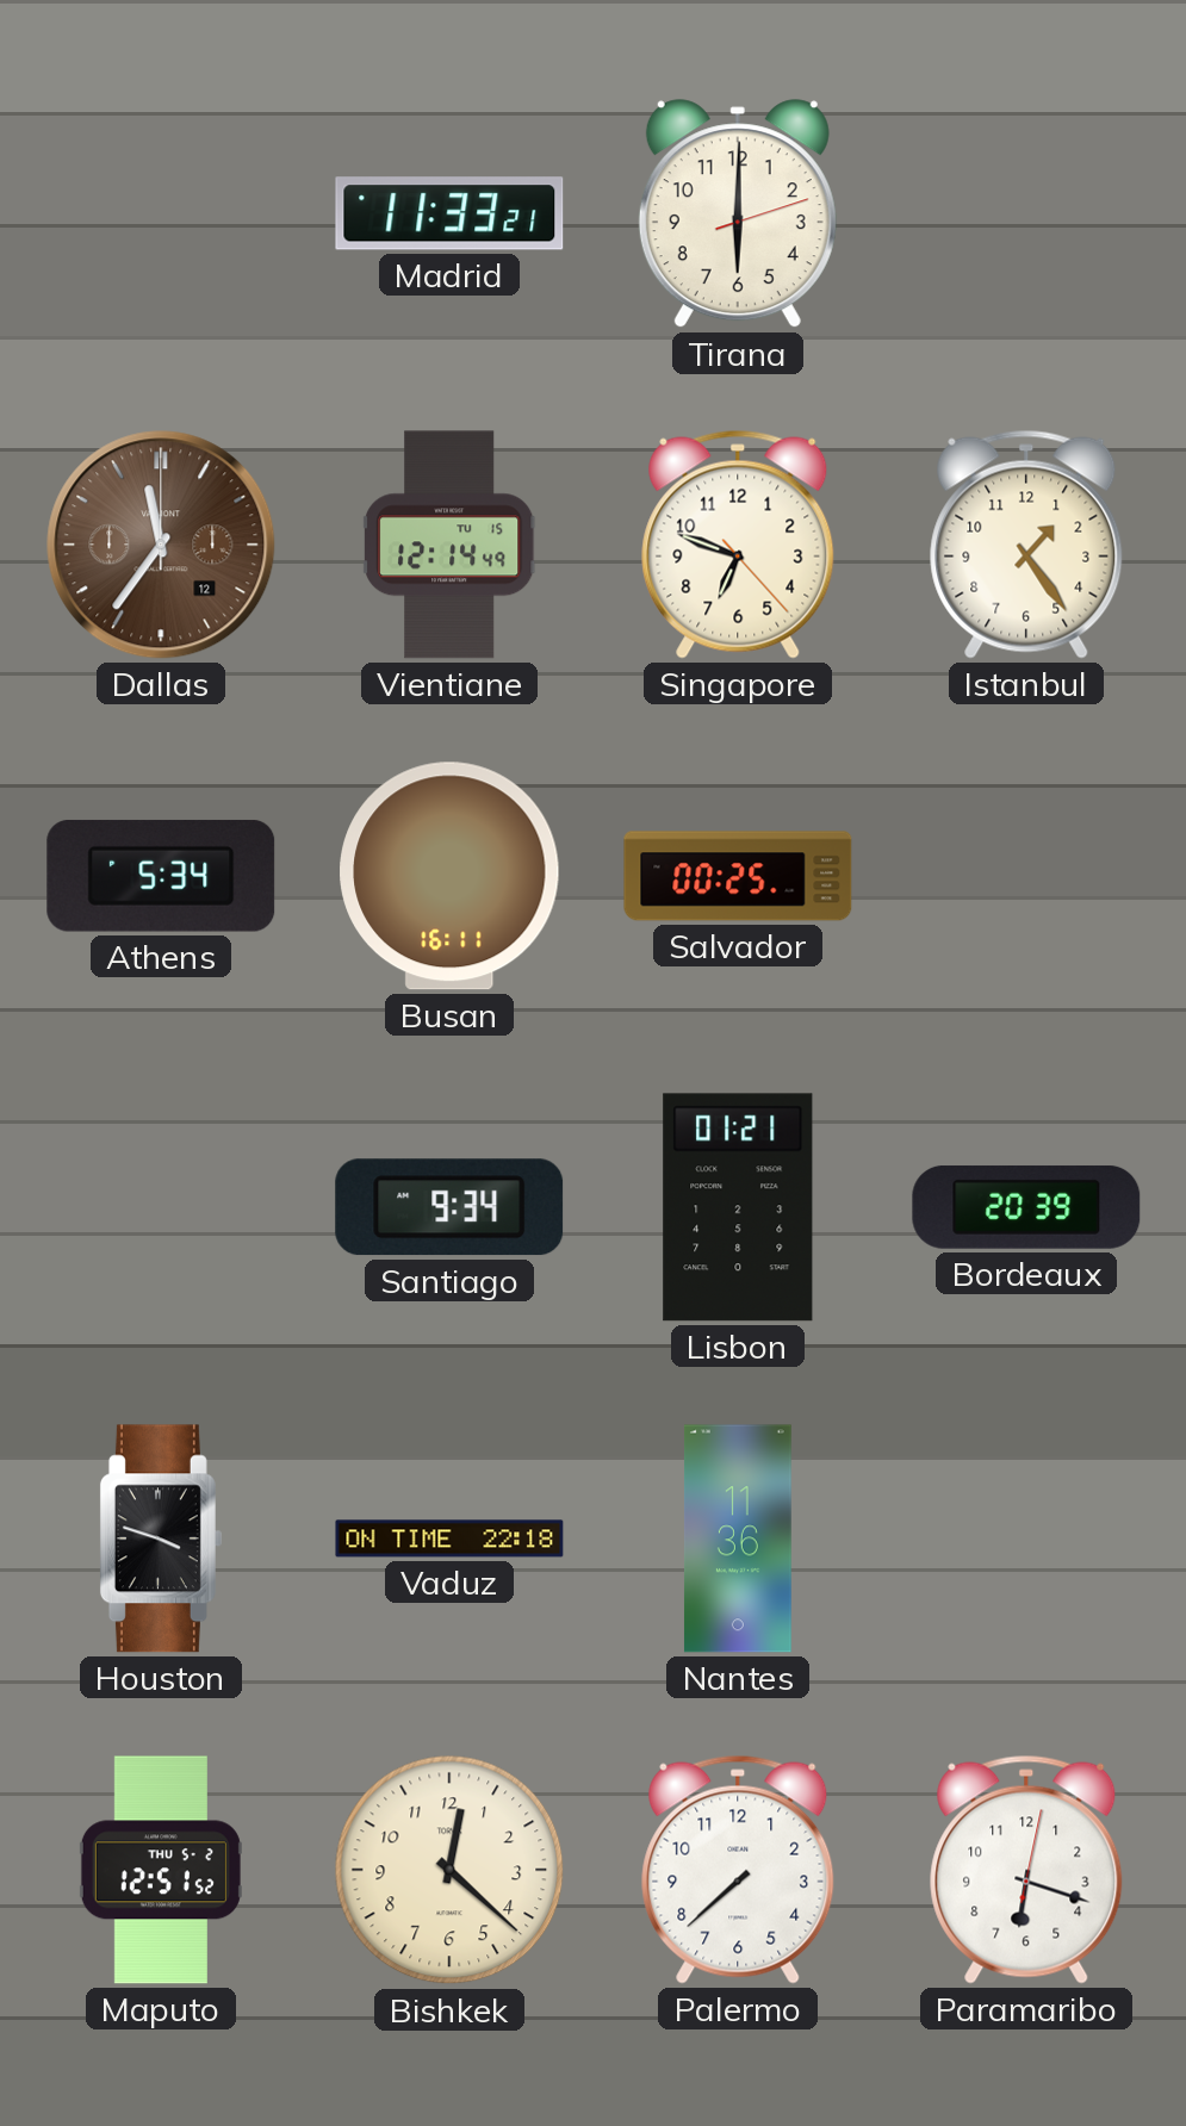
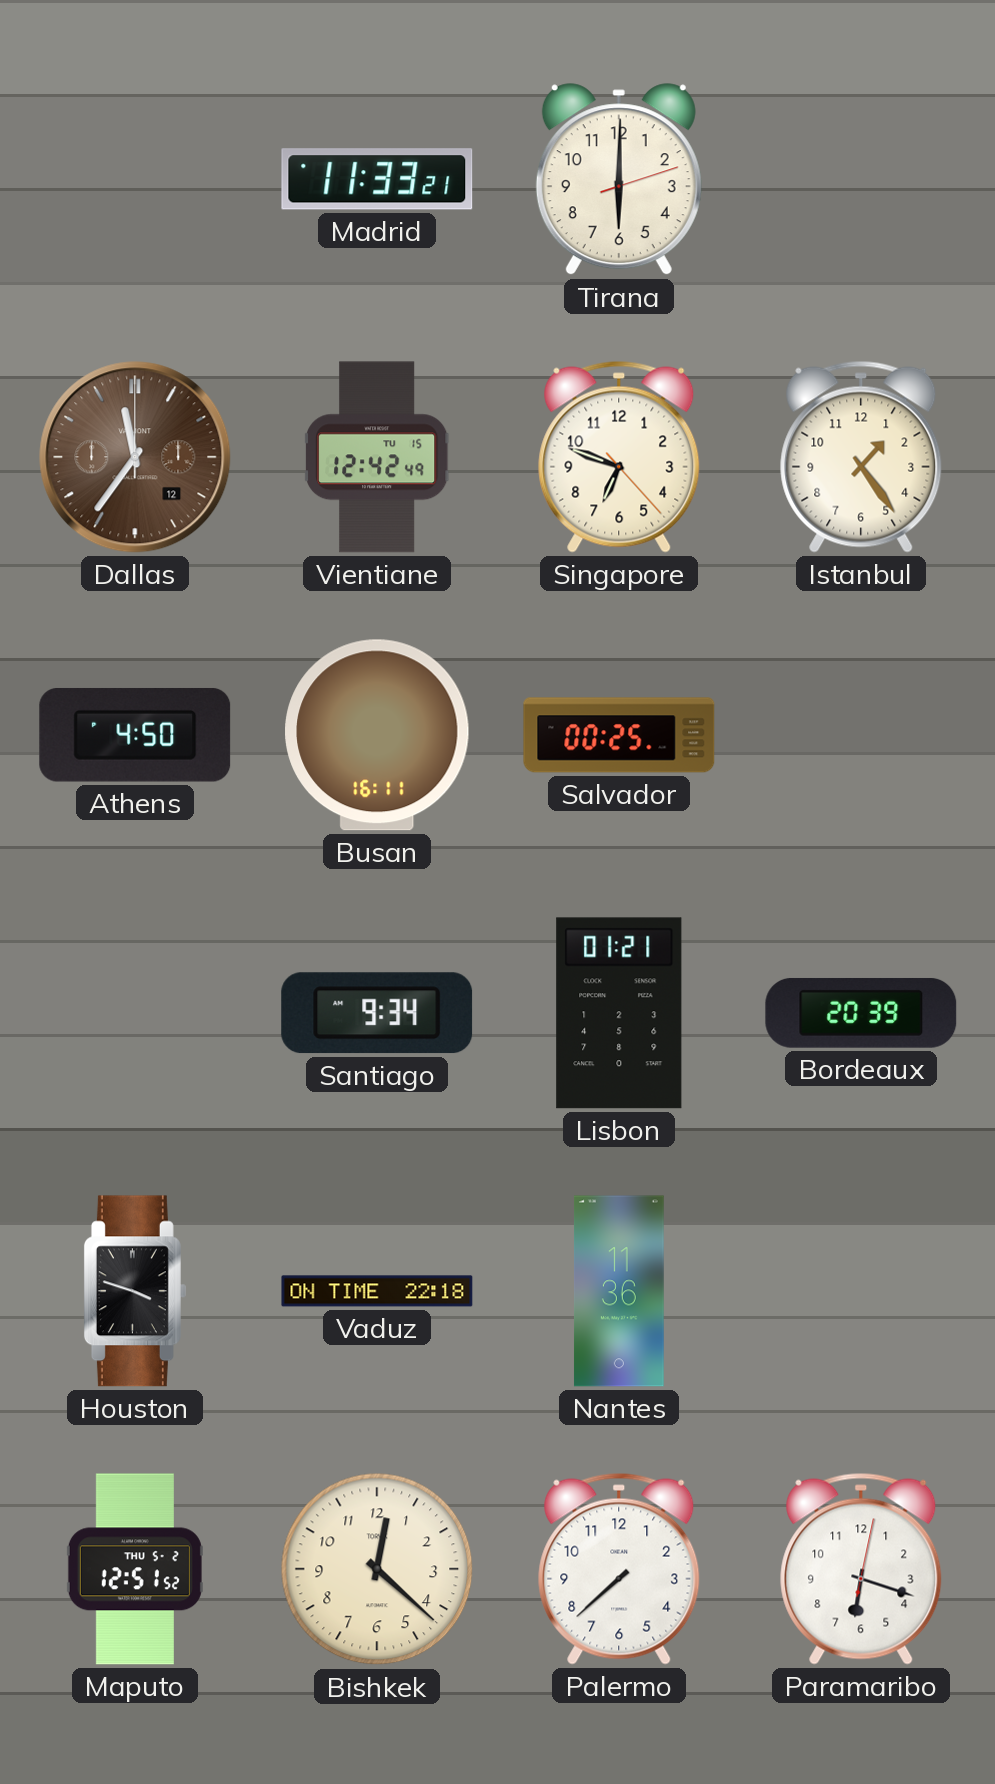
Vientiane: 12:14 -> 12:42
Athens: 5:34 -> 4:50
